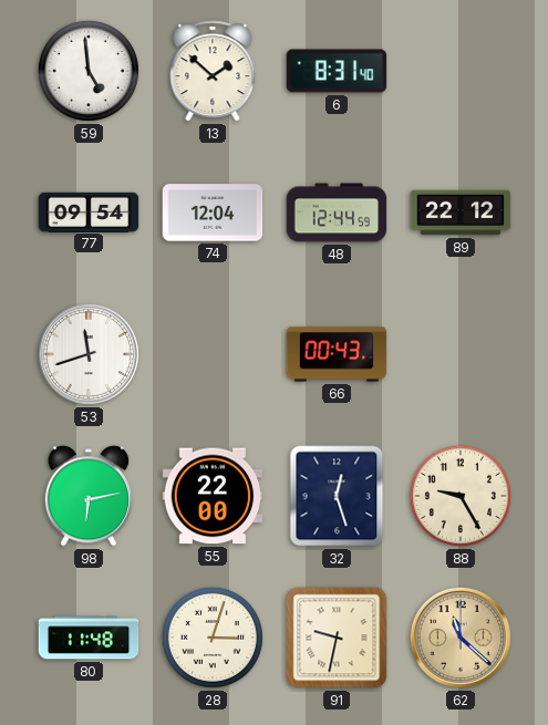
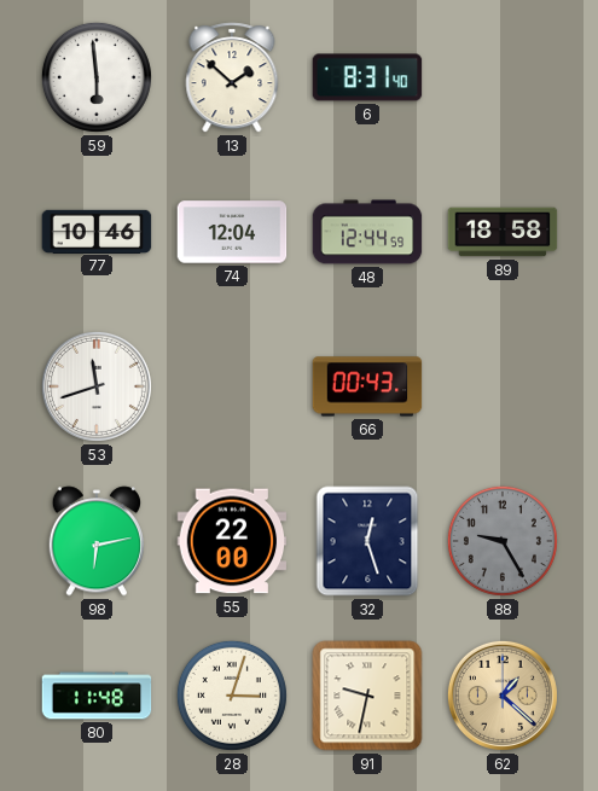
59: 4:59 -> 5:59
77: 09:54 -> 10:46
89: 22:12 -> 18:58
88 dial: cream -> grey
62: 11:22 -> 1:22
